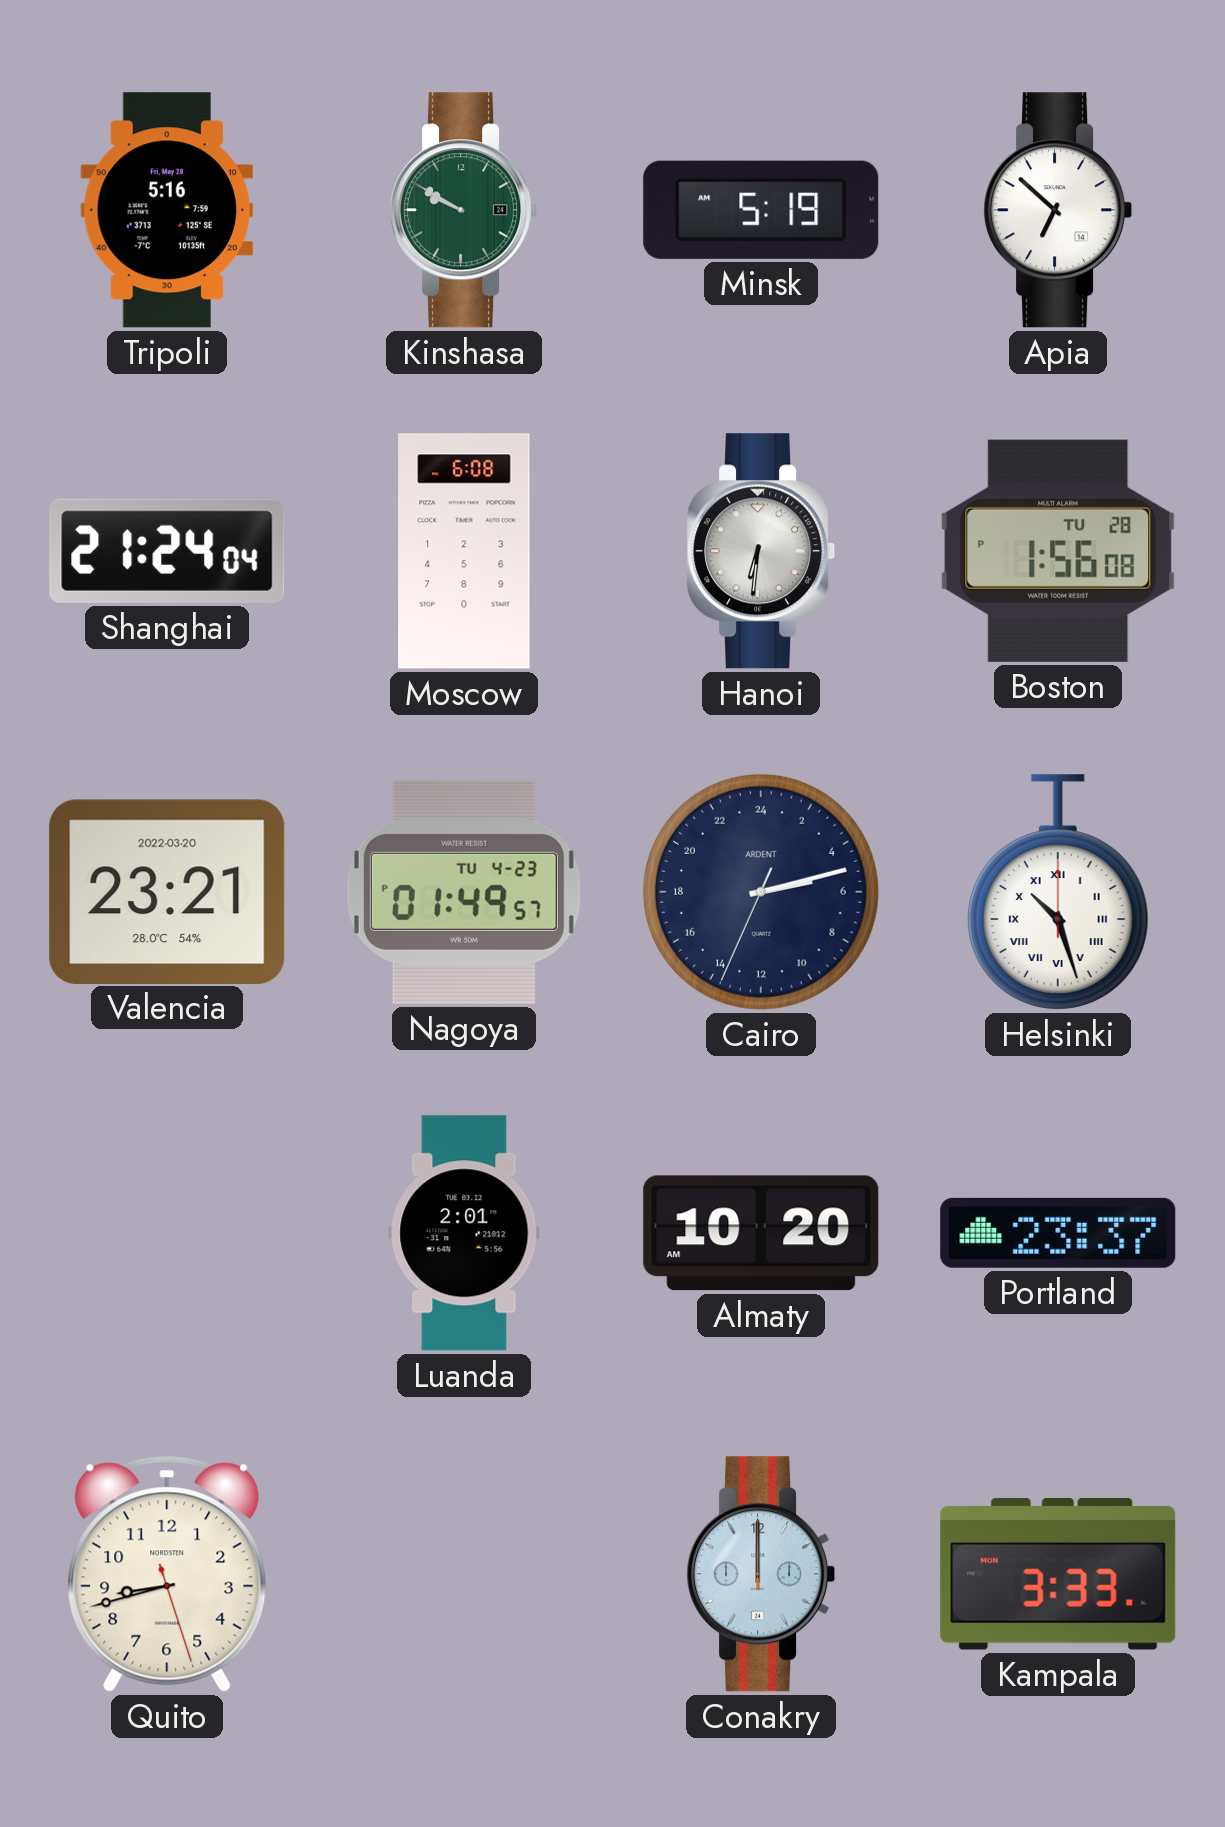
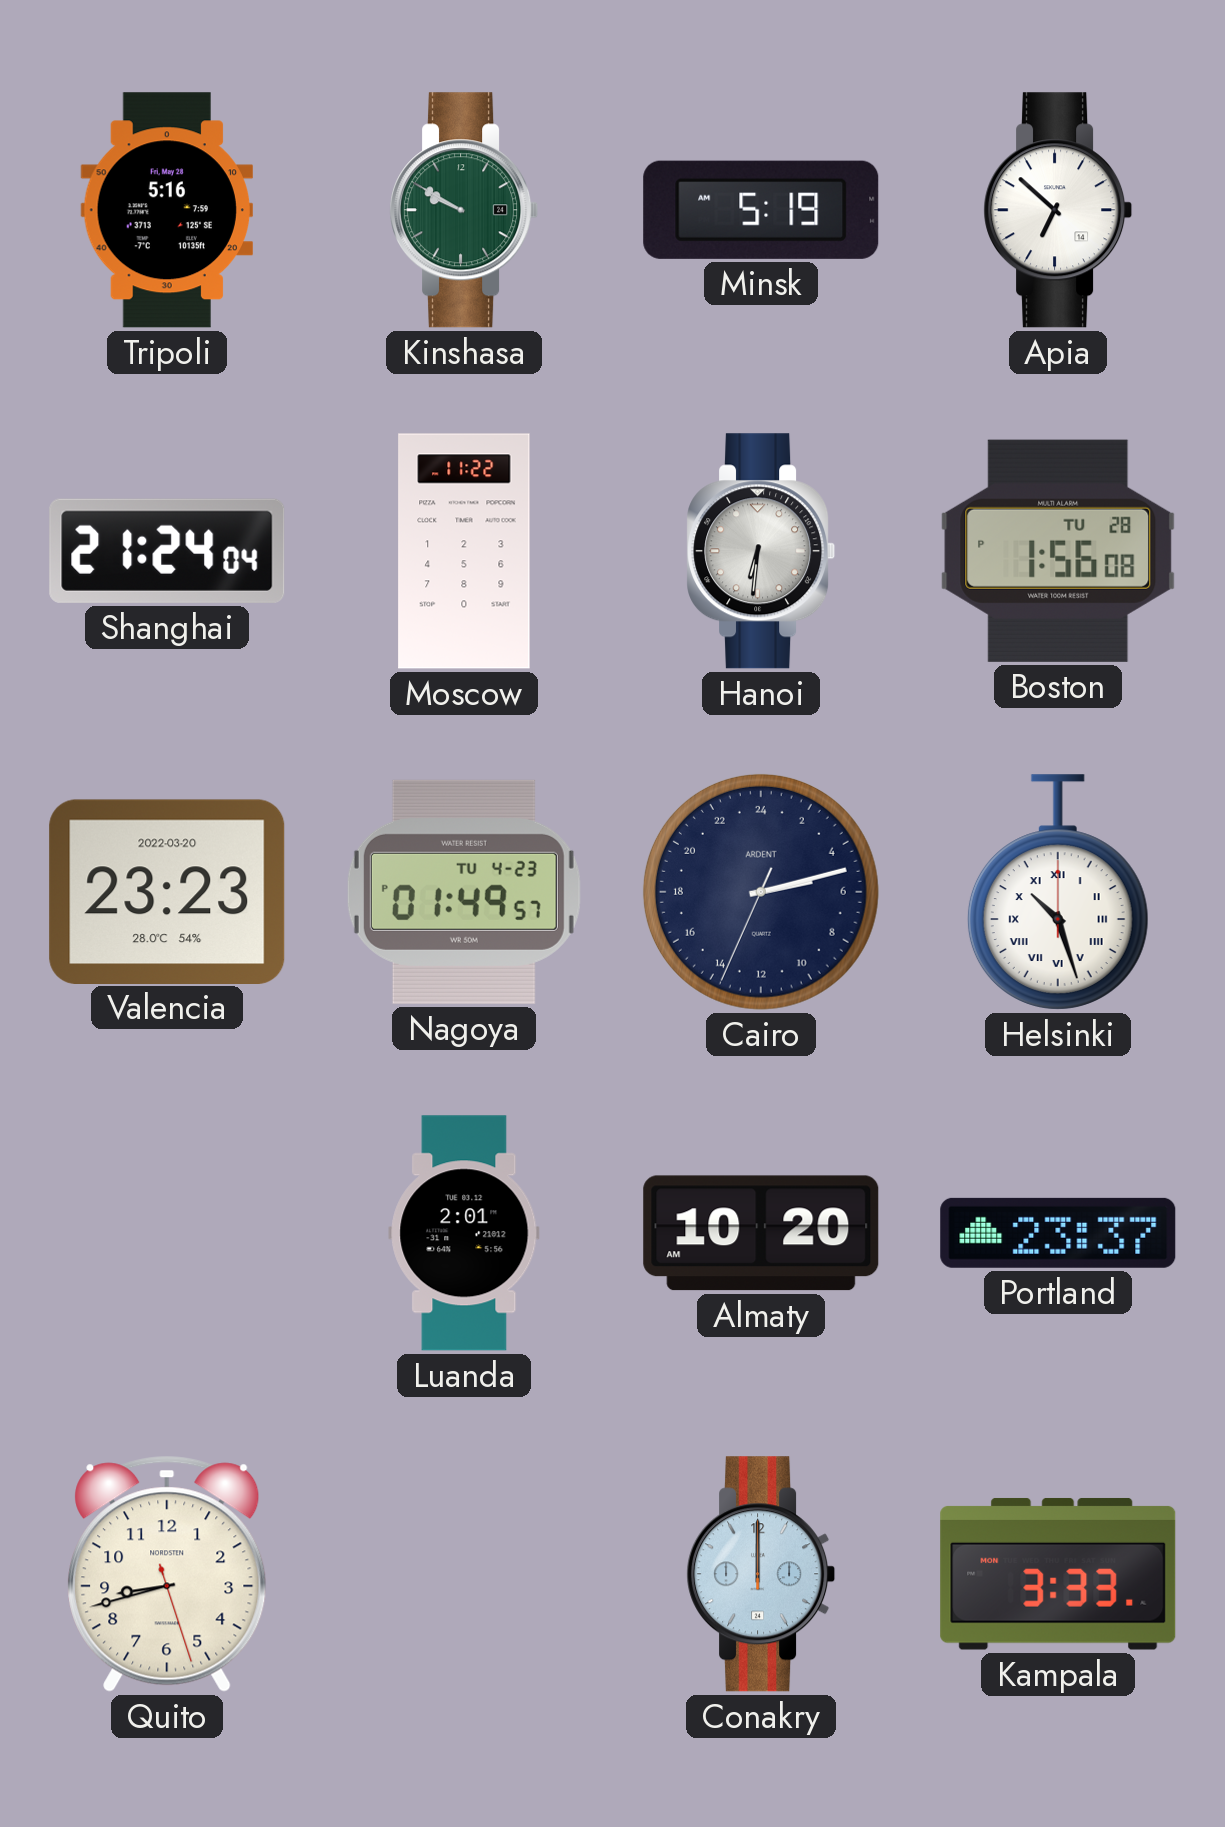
Moscow: 6:08 -> 11:22
Valencia: 23:21 -> 23:23
